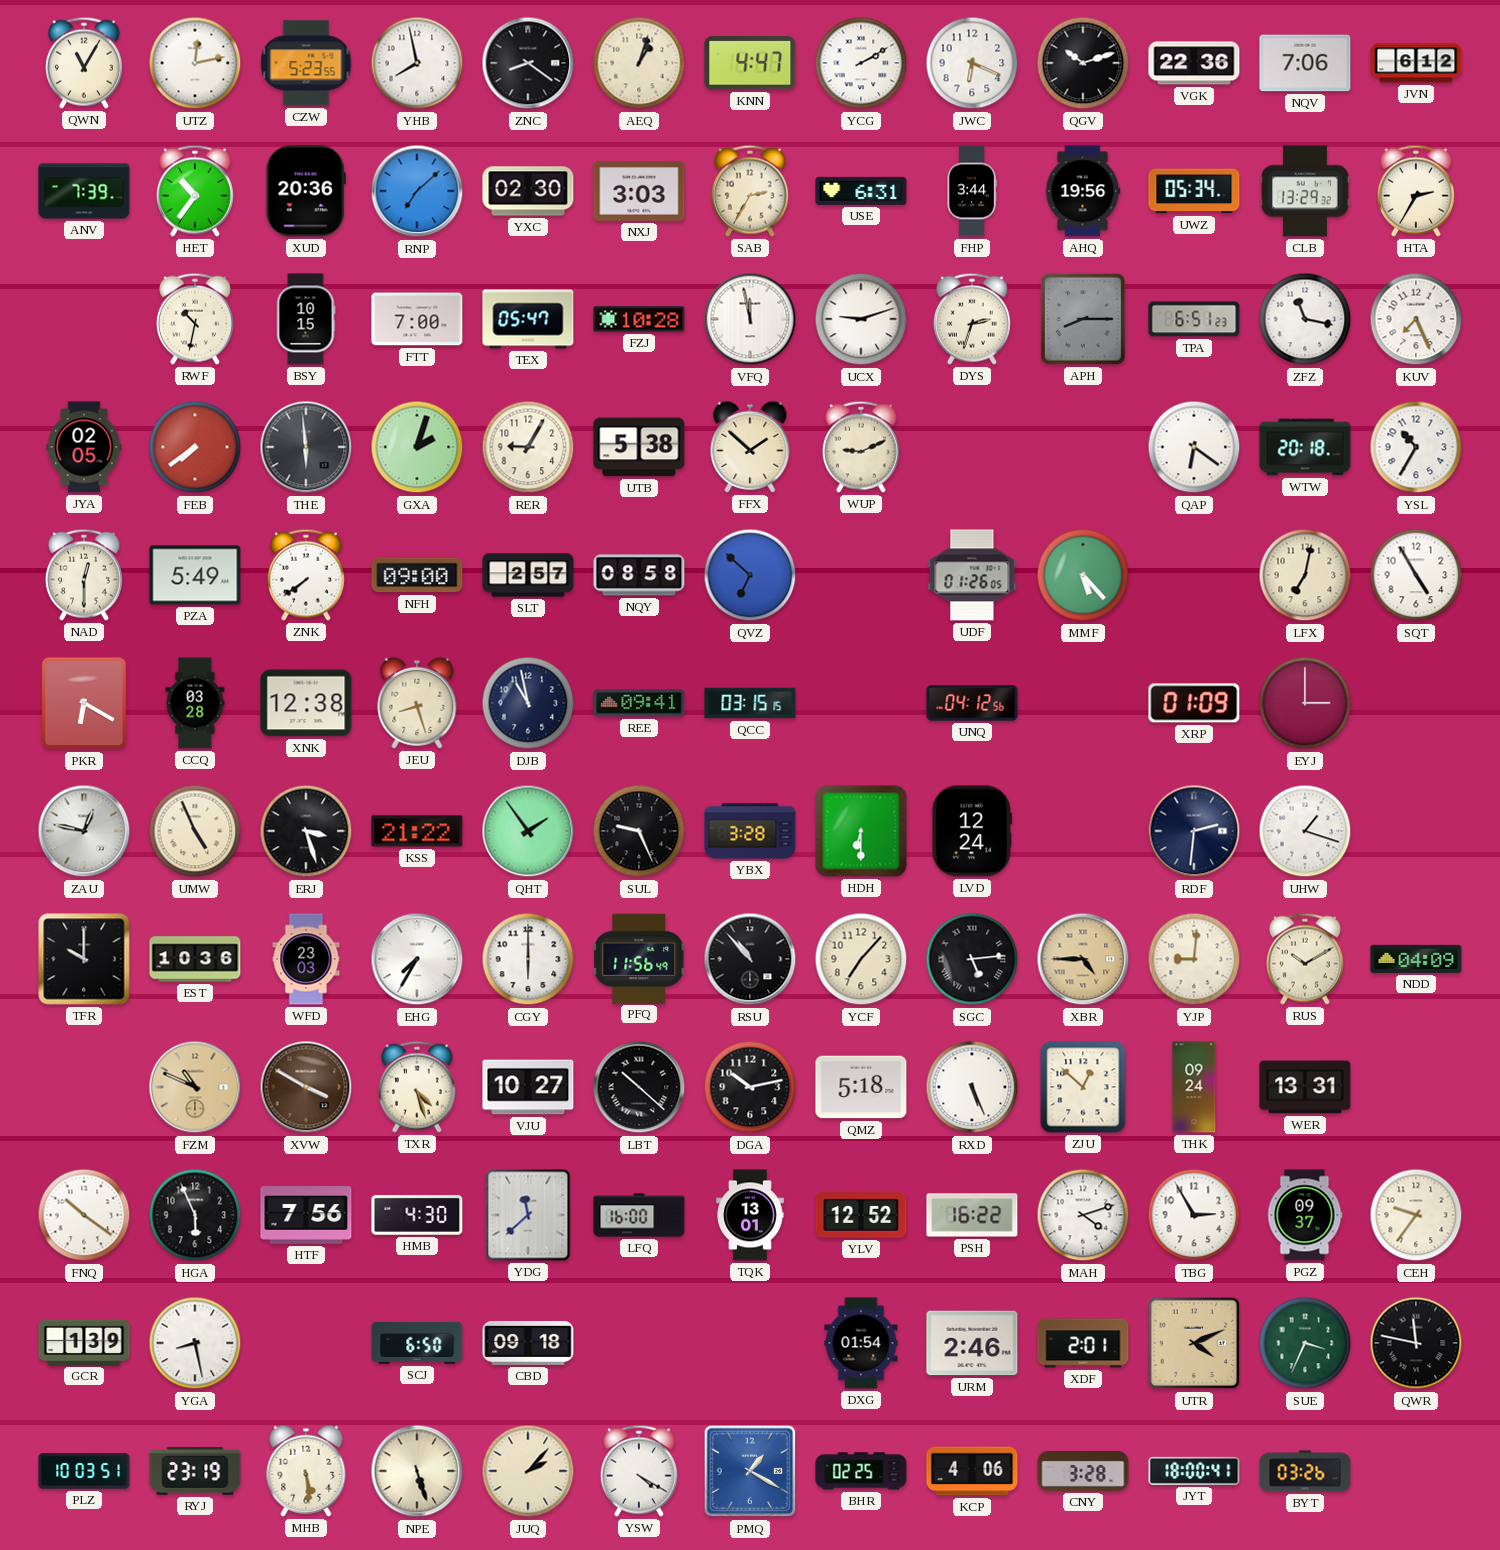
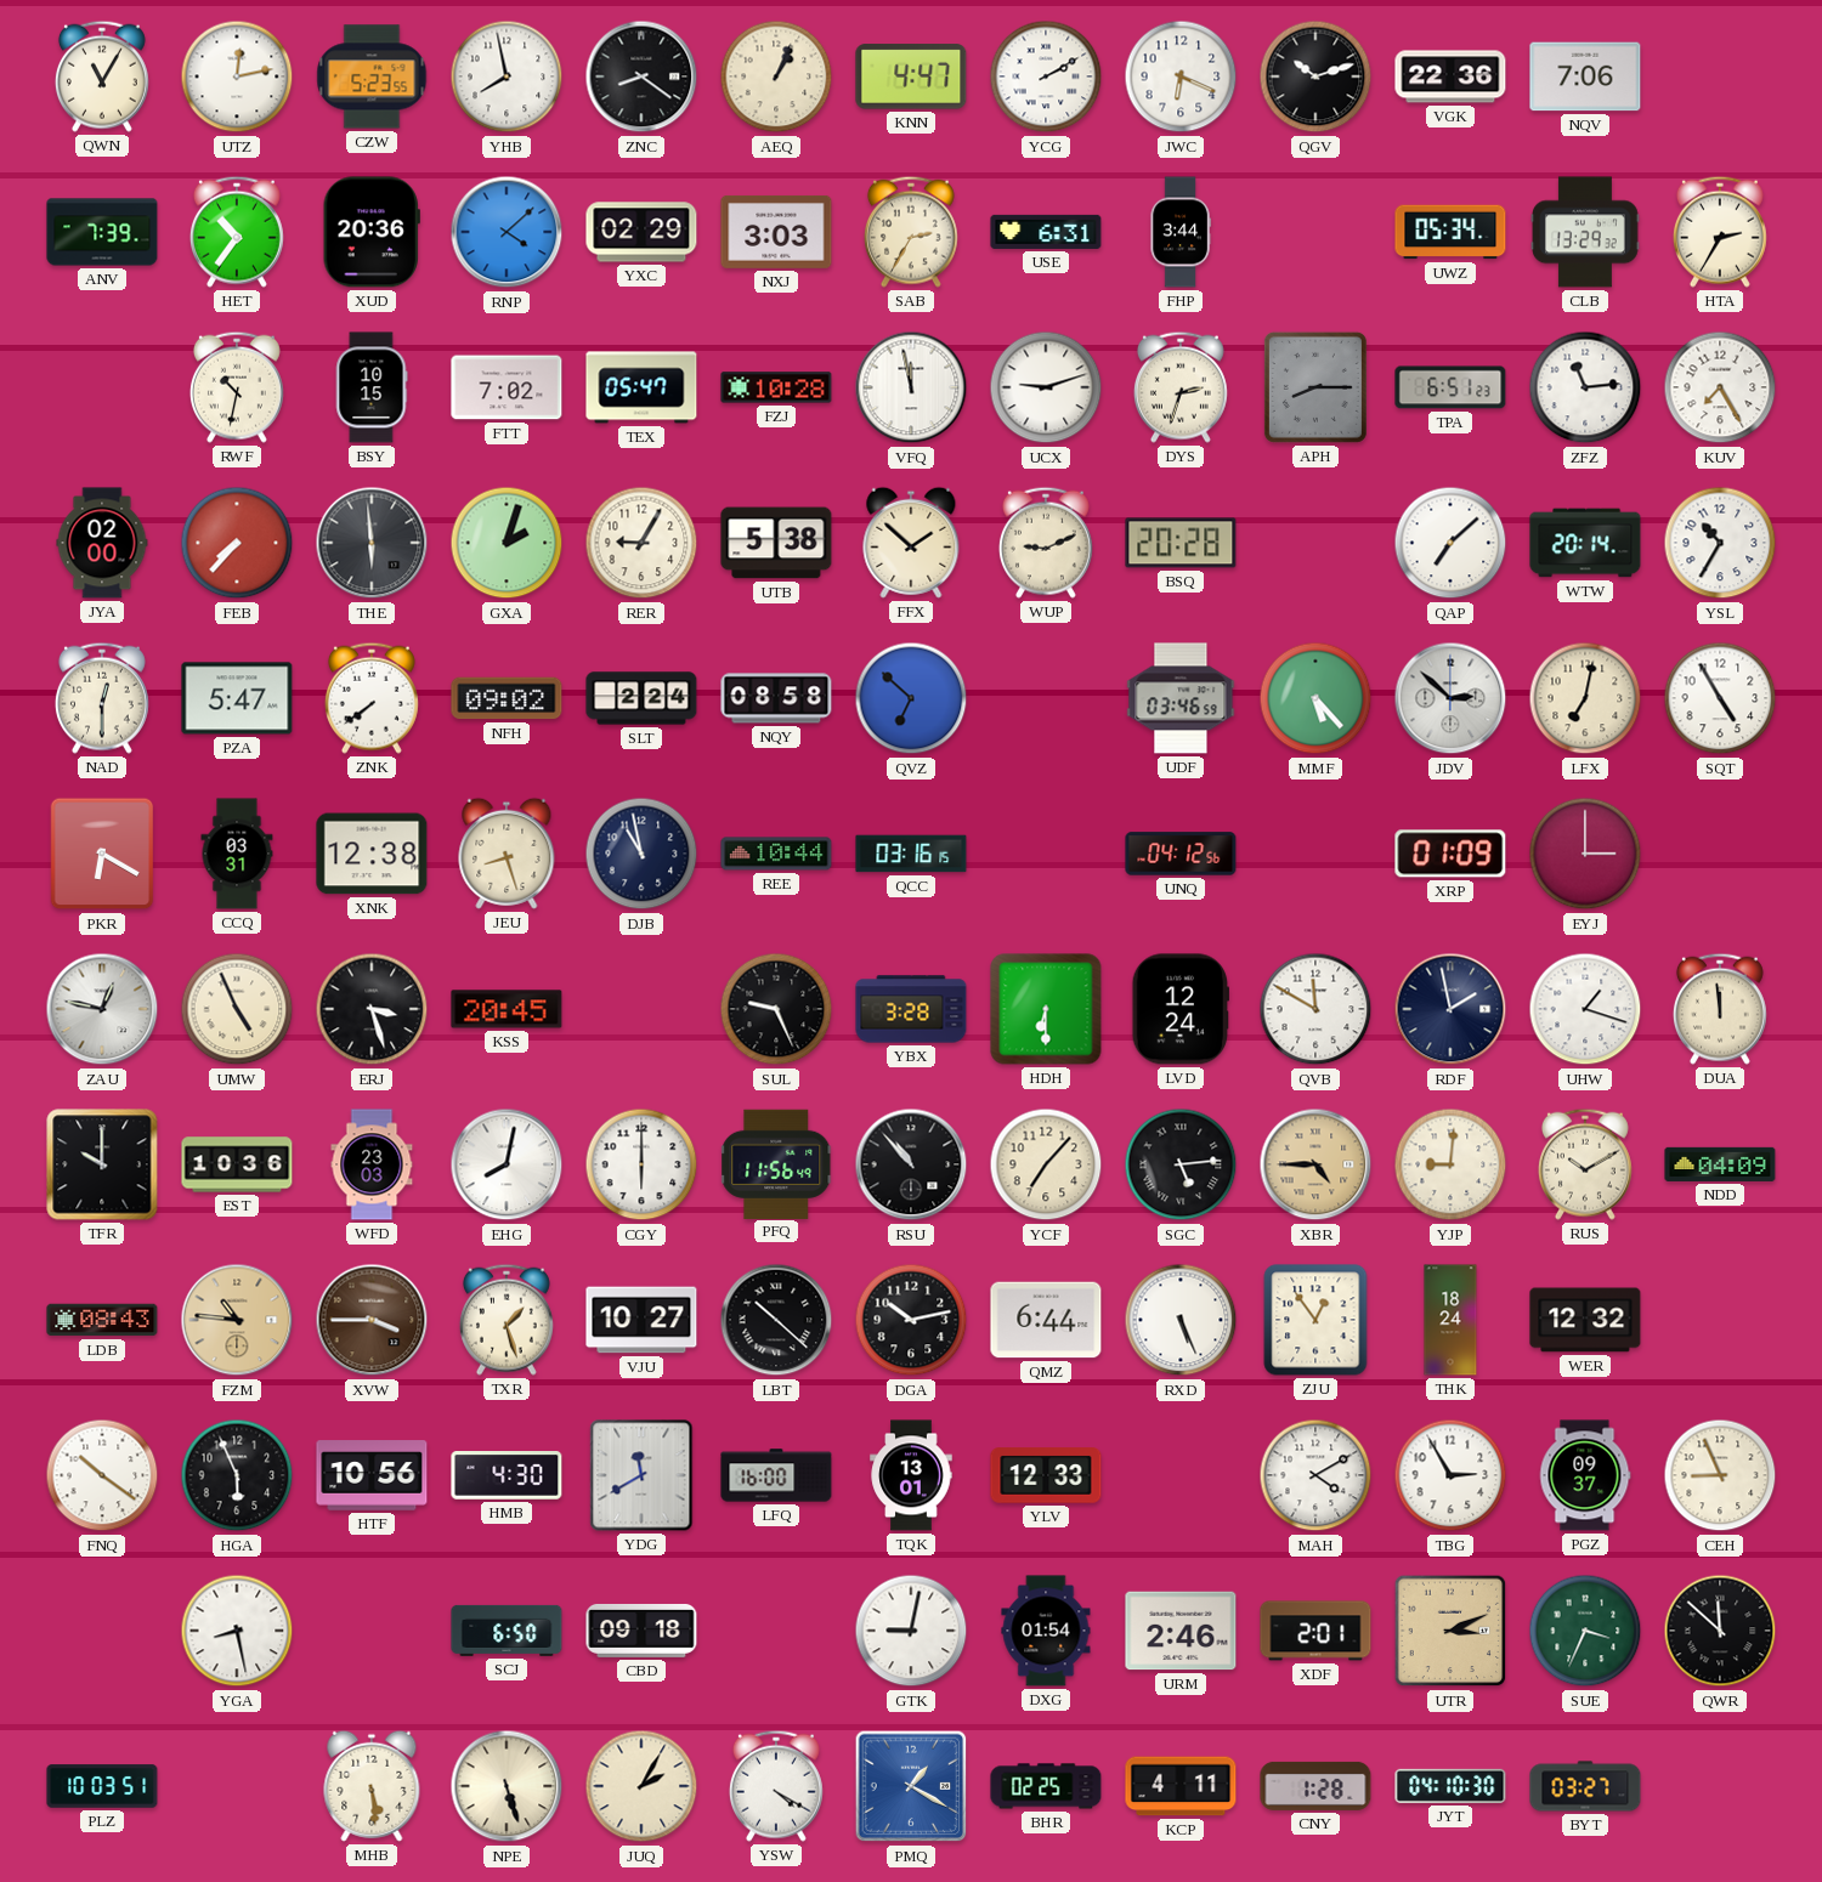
AEQ: 1:03 -> 1:04
JVN: 6:12 -> none
RNP: 7:08 -> 4:08
YXC: 02:30 -> 02:29
AHQ: 19:56 -> none
FTT: 7:00 -> 7:02
ZFZ: 11:17 -> 11:14
KUV: 7:26 -> 7:25
JYA: 02:05 -> 02:00
FEB: 7:39 -> 7:37
BSQ: none -> 20:28
QAP: 6:21 -> 7:08
WTW: 20:18 -> 20:14
PZA: 5:49 -> 5:47
NFH: 09:00 -> 09:02
SLT: 2:57 -> 2:24
UDF: 01:26 -> 03:46
JDV: none -> 2:52
CCQ: 03:28 -> 03:31
REE: 09:41 -> 10:44
QCC: 03:15 -> 03:16
KSS: 21:22 -> 20:45
QHT: 1:54 -> none
QVB: none -> 11:50
RDF: 2:31 -> 1:58
DUA: none -> 11:59
EHG: 7:35 -> 8:02
LDB: none -> 08:43
FZM: 10:49 -> 10:46
XVW: 3:50 -> 3:45
TXR: 4:27 -> 1:27
QMZ: 5:18 -> 6:44
ZJU: 12:52 -> 12:54
THK: 09:24 -> 18:24
WER: 13:31 -> 12:32
HTF: 7:56 -> 10:56
YDG: 11:38 -> 11:40
YLV: 12:52 -> 12:33
PSH: 16:22 -> none
MAH: 4:12 -> 4:10
CEH: 9:36 -> 8:56
GCR: 1:39 -> none
GTK: none -> 9:02
UTR: 4:11 -> 3:11
QWR: 11:47 -> 11:52
RYJ: 23:19 -> none
JUQ: 2:07 -> 2:05
KCP: 4:06 -> 4:11
CNY: 3:28 -> 1:28
JYT: 18:00 -> 04:10
BYT: 03:26 -> 03:27
